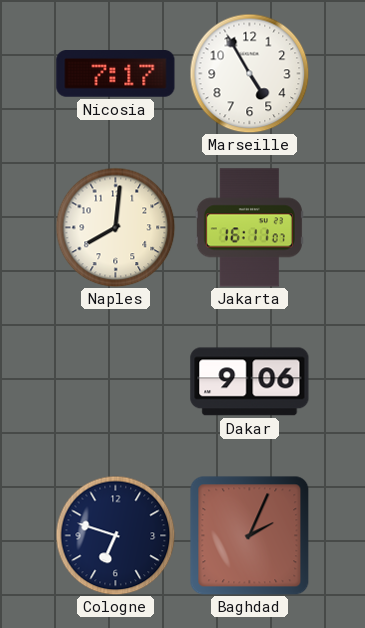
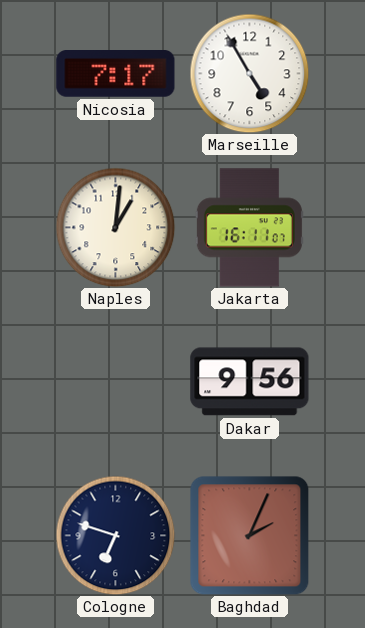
Naples: 8:01 -> 1:01
Dakar: 9:06 -> 9:56
